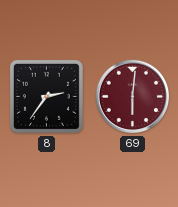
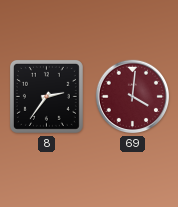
69: 6:01 -> 4:01
